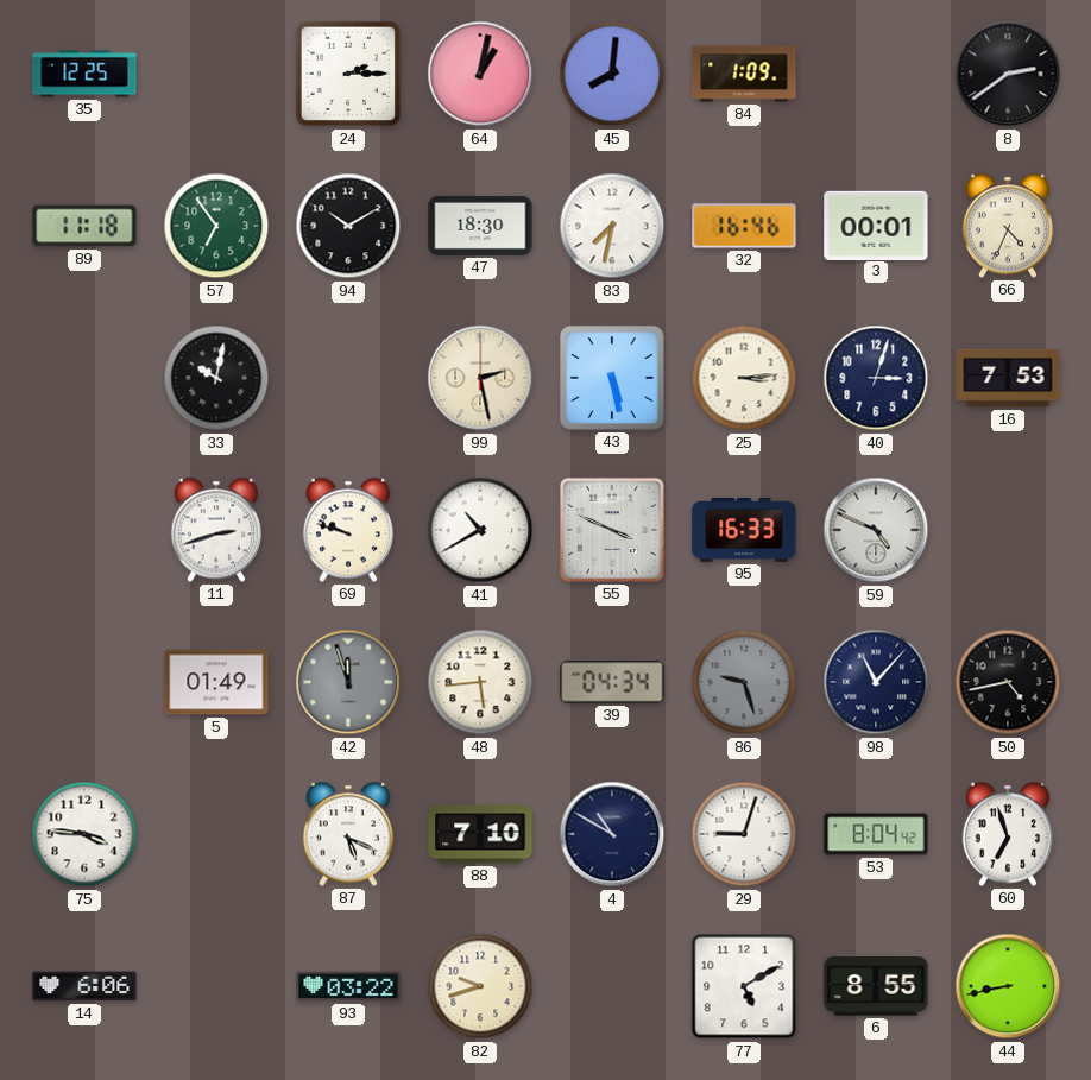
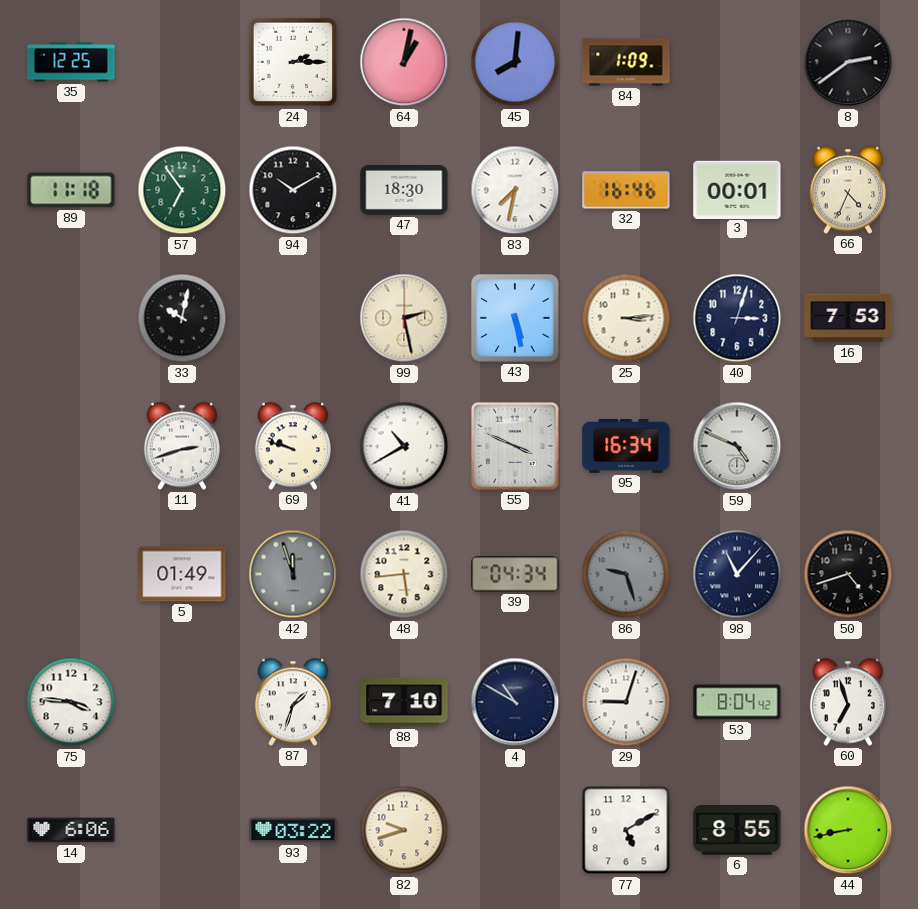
95: 16:33 -> 16:34
50: 4:43 -> 4:42
87: 5:19 -> 1:33
